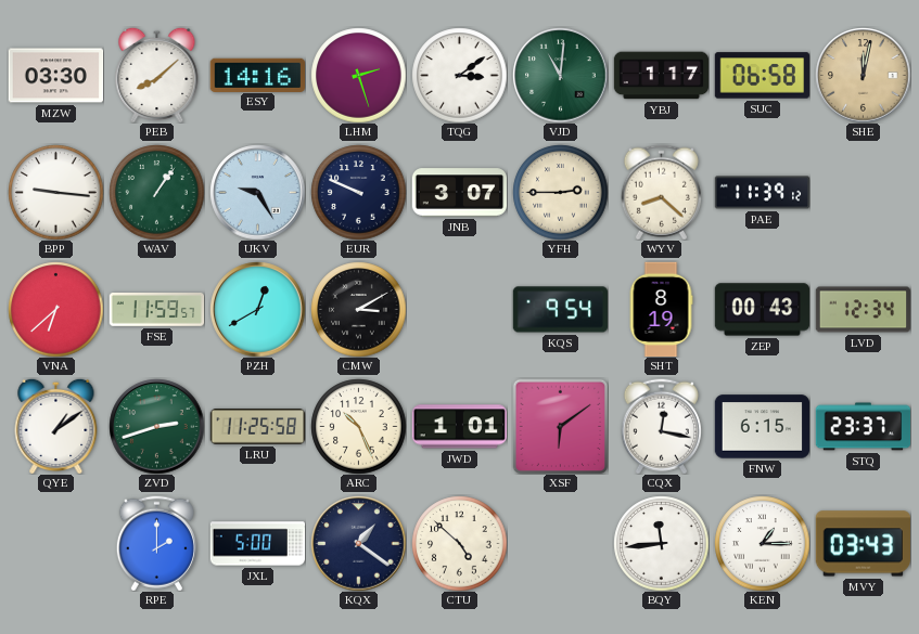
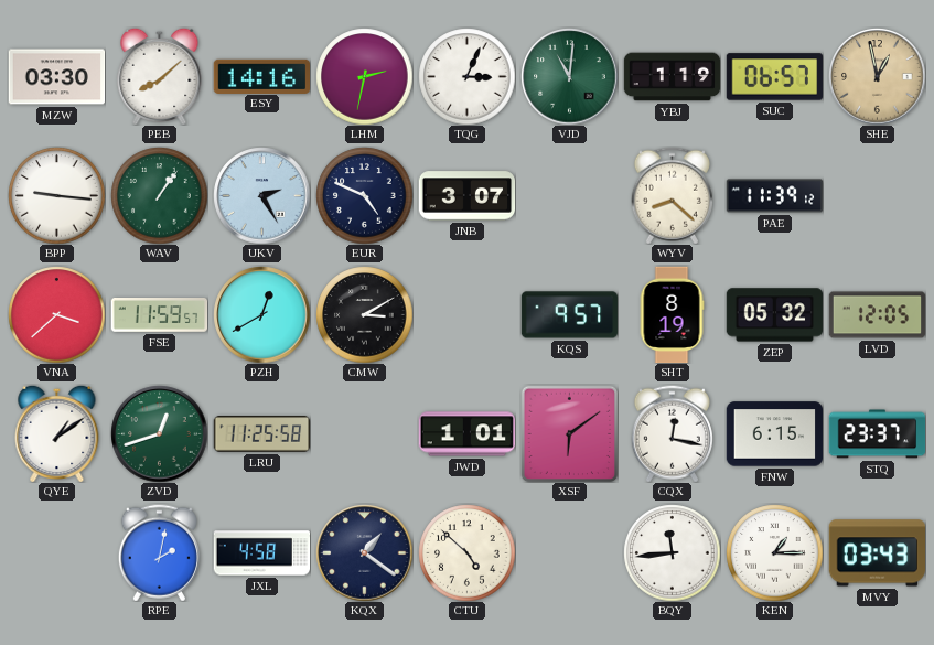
LHM: 2:27 -> 2:32
TQG: 3:09 -> 3:04
YBJ: 1:17 -> 1:19
SUC: 06:58 -> 06:57
SHE: 12:02 -> 12:58
UKV: 9:25 -> 2:25
EUR: 9:49 -> 4:49
YFH: 2:45 -> none
VNA: 6:38 -> 3:38
KQS: 9:54 -> 9:57
ZEP: 00:43 -> 05:32
LVD: 12:34 -> 12:05
ZVD: 2:42 -> 12:42
ARC: 10:26 -> none
RPE: 2:00 -> 2:02
JXL: 5:00 -> 4:58
